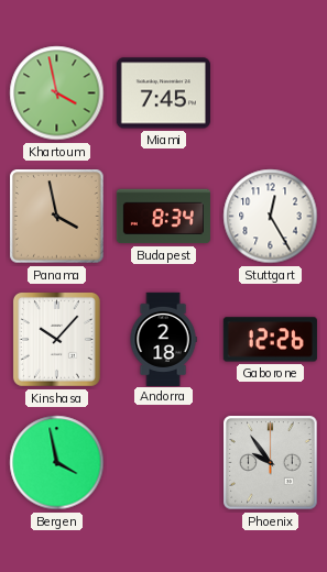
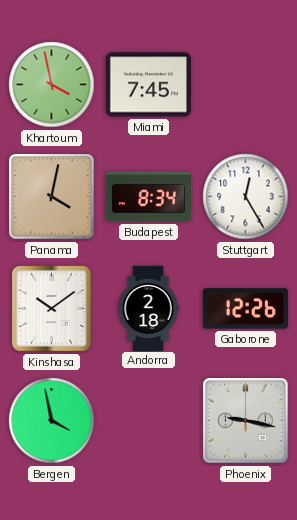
Panama: 3:58 -> 4:02
Kinshasa: 10:07 -> 10:09
Phoenix: 9:54 -> 9:17
